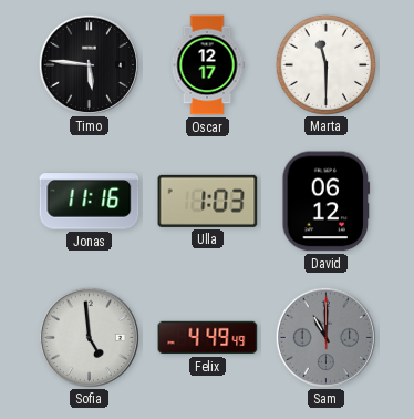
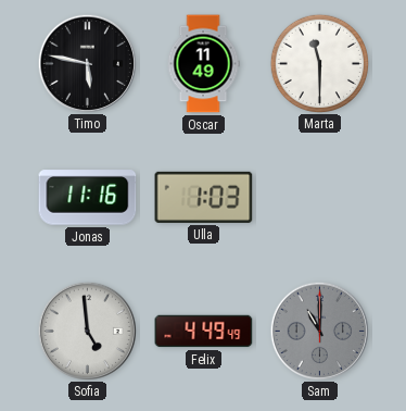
Timo: 5:46 -> 5:47
Oscar: 12:17 -> 11:49
David: 06:12 -> none
